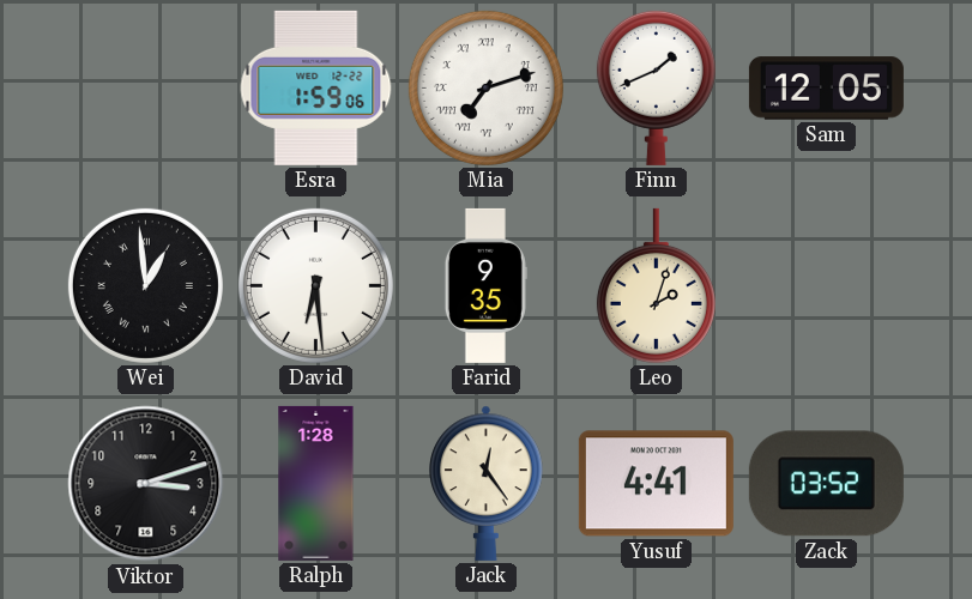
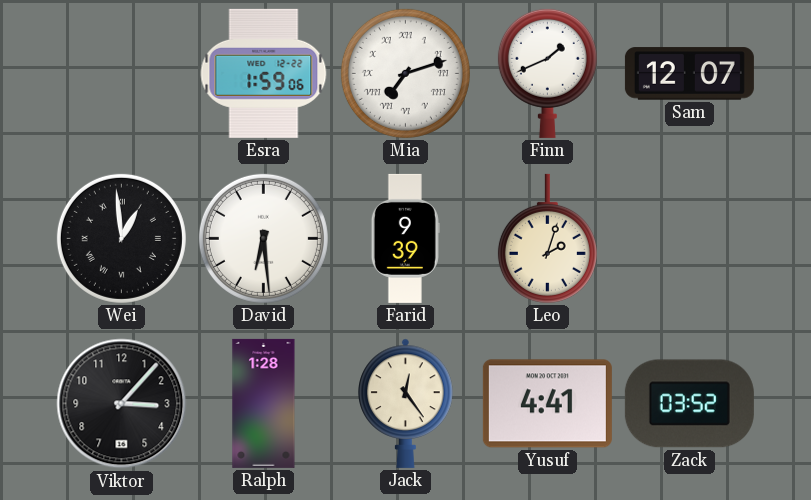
Sam: 12:05 -> 12:07
Farid: 9:35 -> 9:39
Viktor: 3:12 -> 3:07
